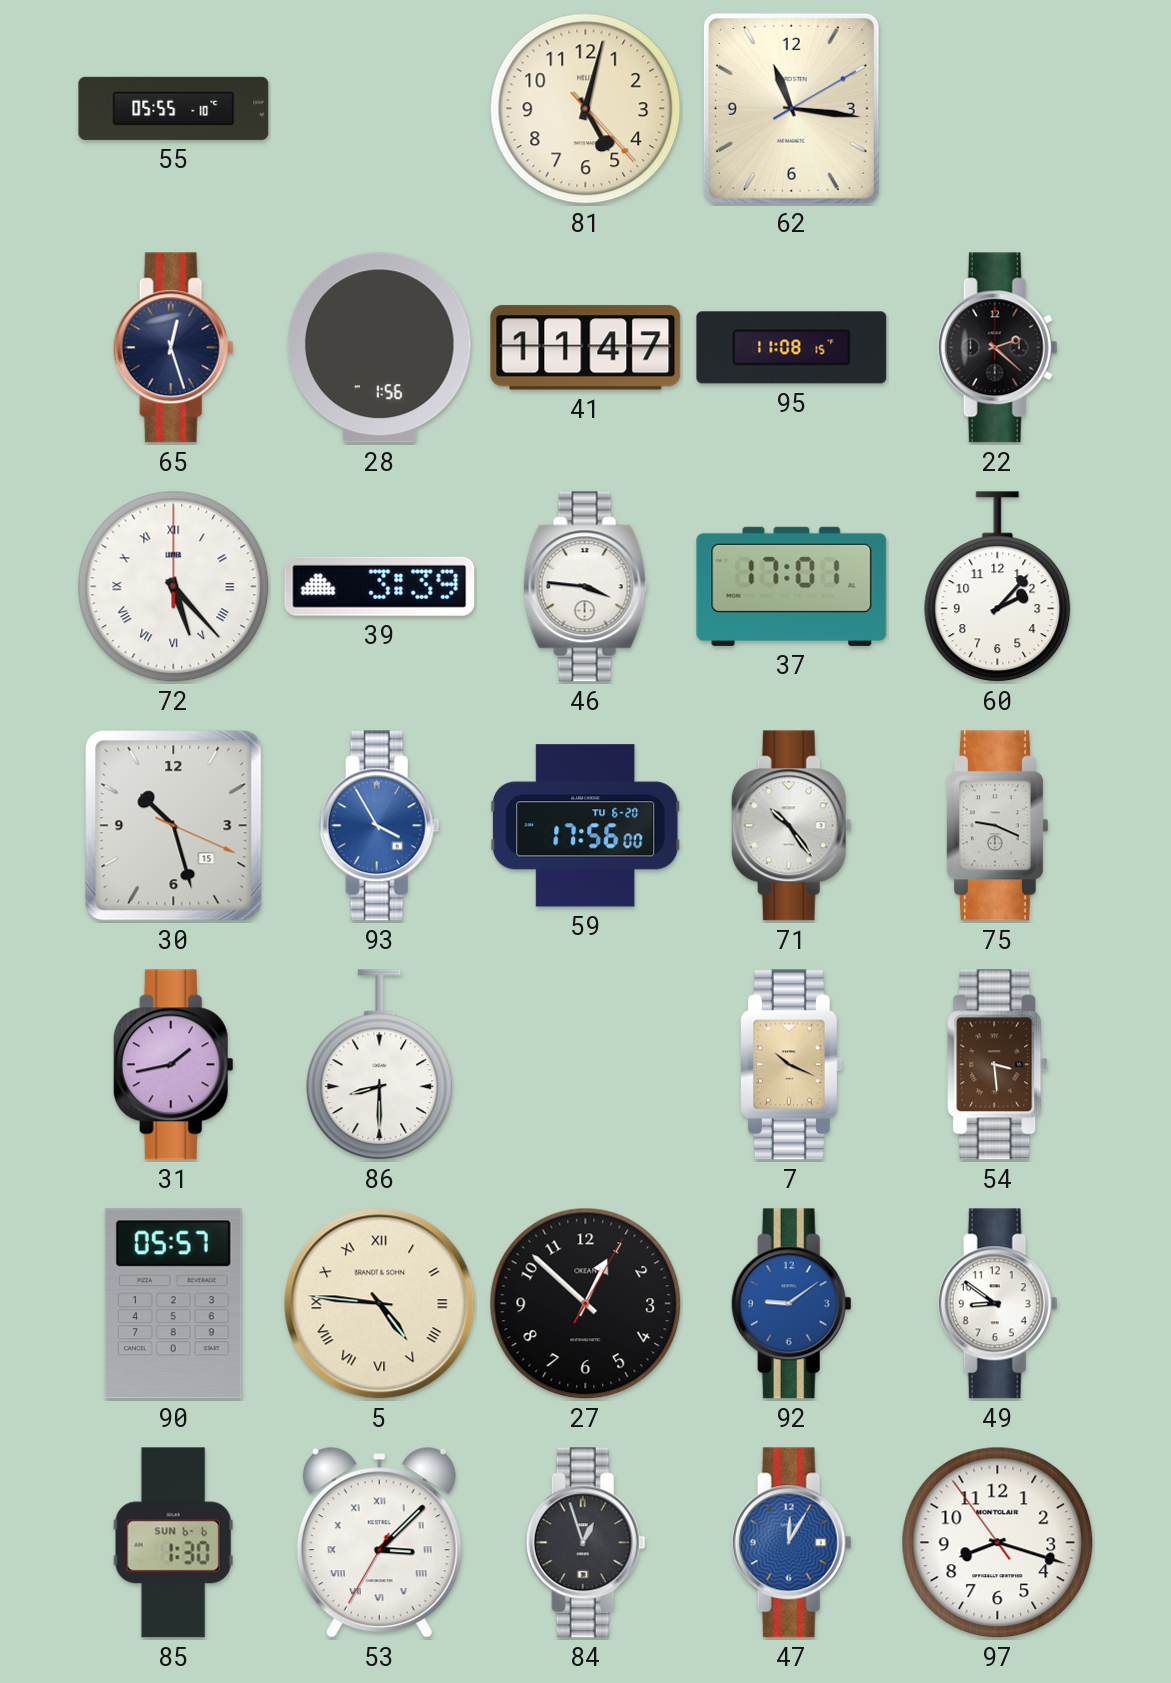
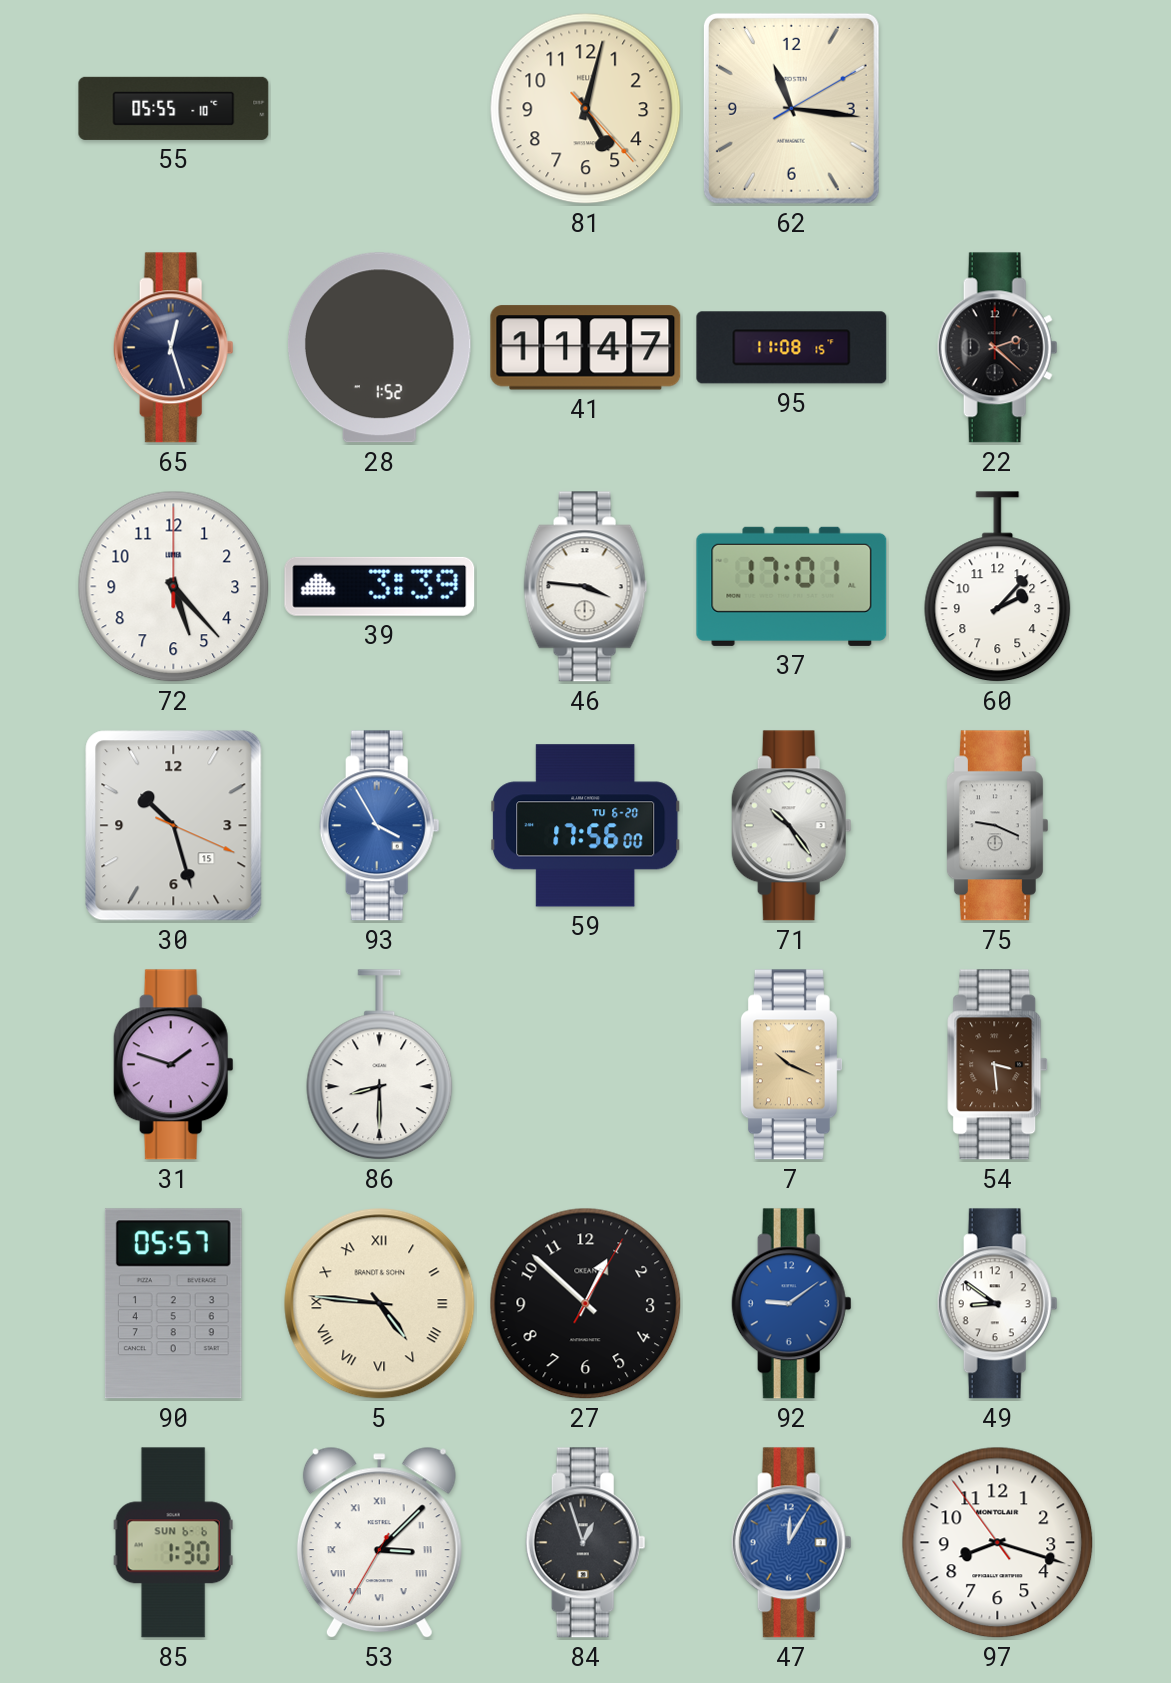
28: 1:56 -> 1:52
72 numerals: Roman -> Arabic
31: 1:43 -> 1:48
